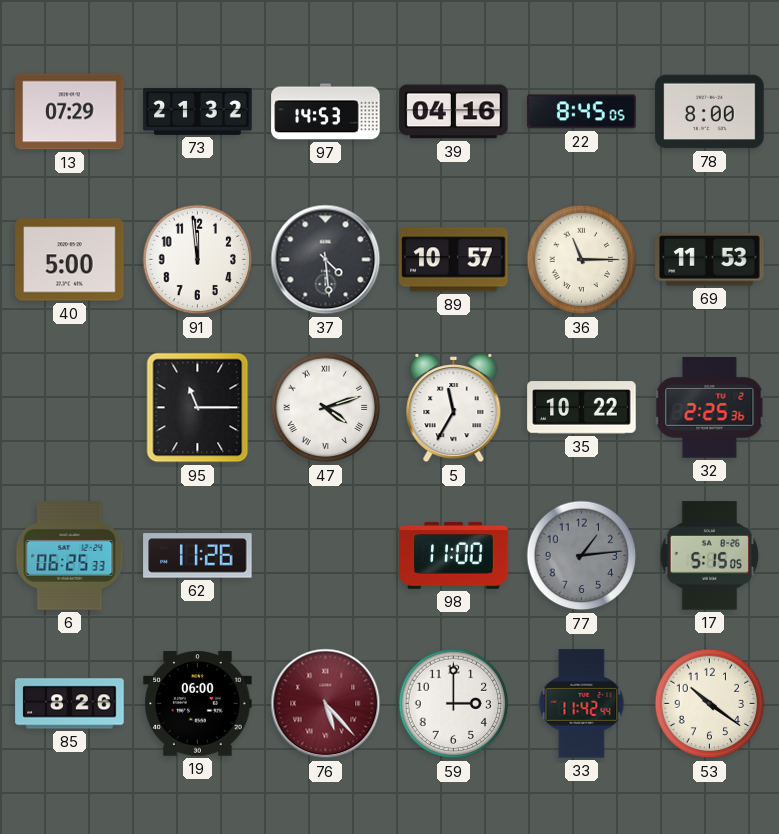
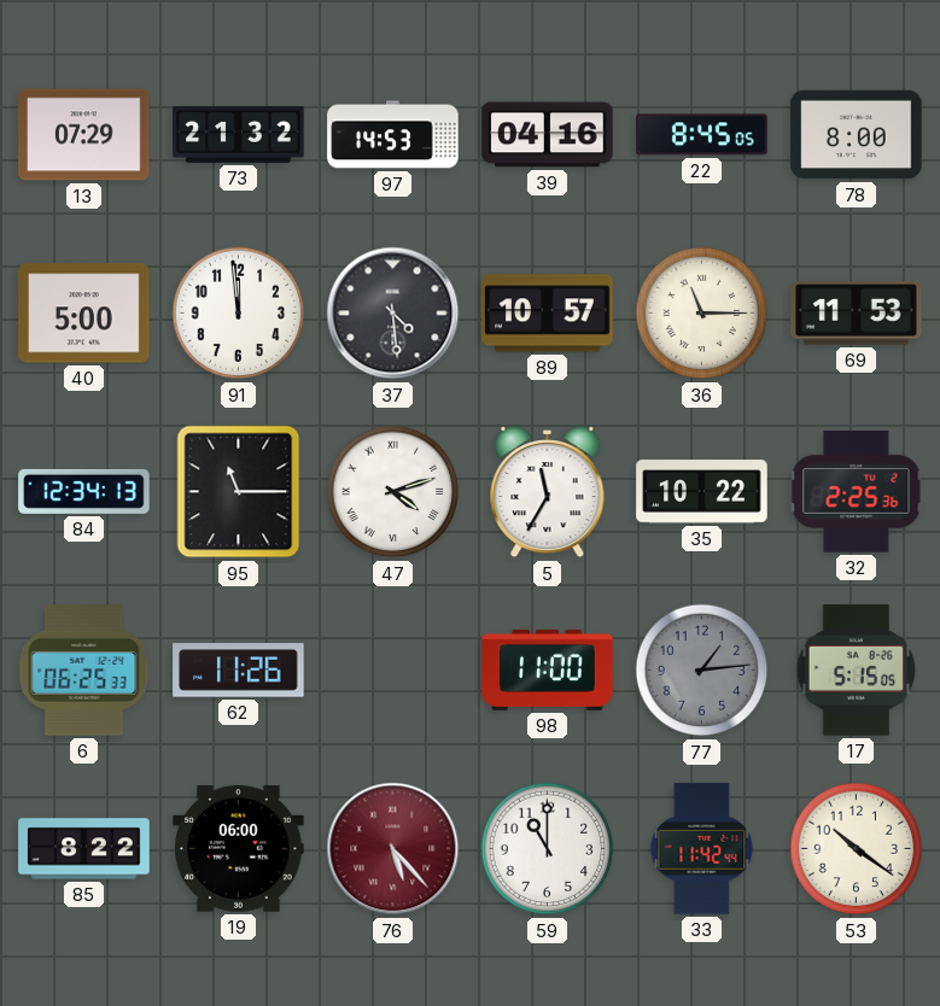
84: none -> 12:34
85: 8:26 -> 8:22
59: 3:00 -> 11:00
